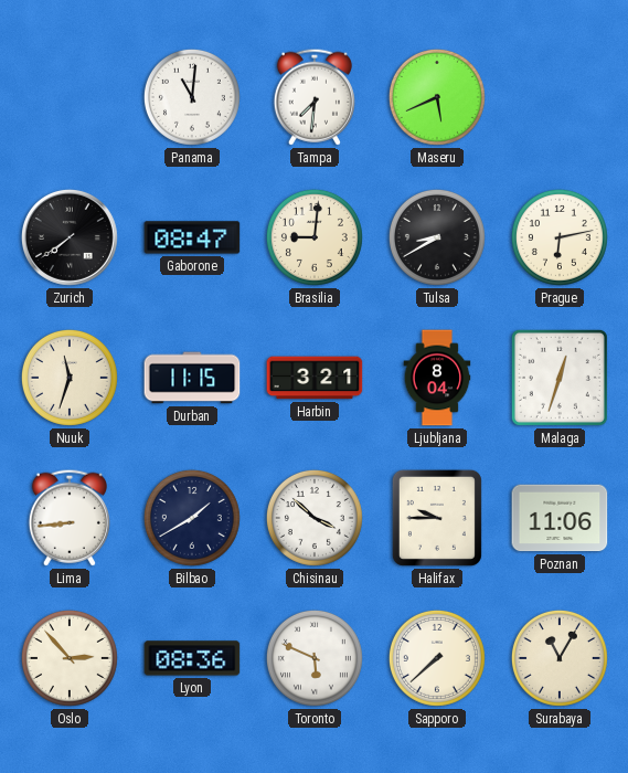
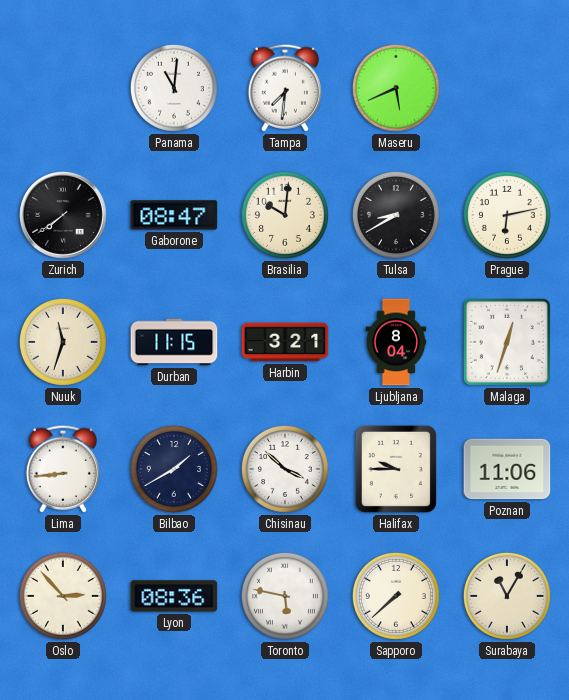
Brasilia: 9:01 -> 10:01
Toronto: 5:49 -> 5:47
